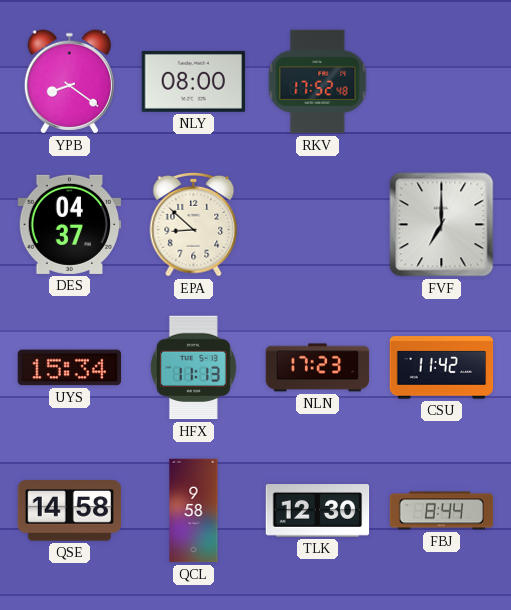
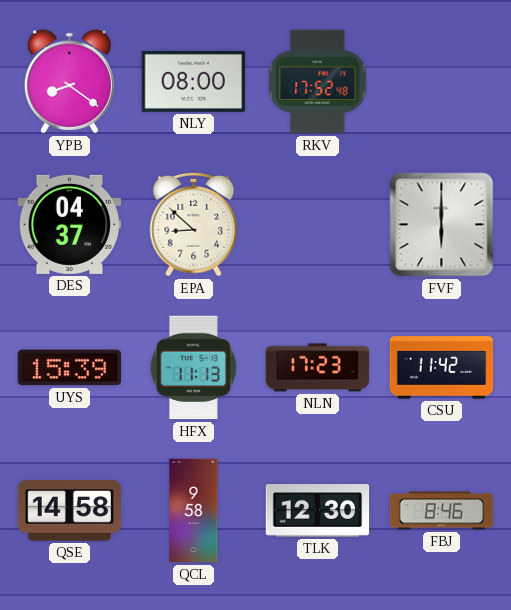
FVF: 7:00 -> 6:00
UYS: 15:34 -> 15:39
FBJ: 8:44 -> 8:46
